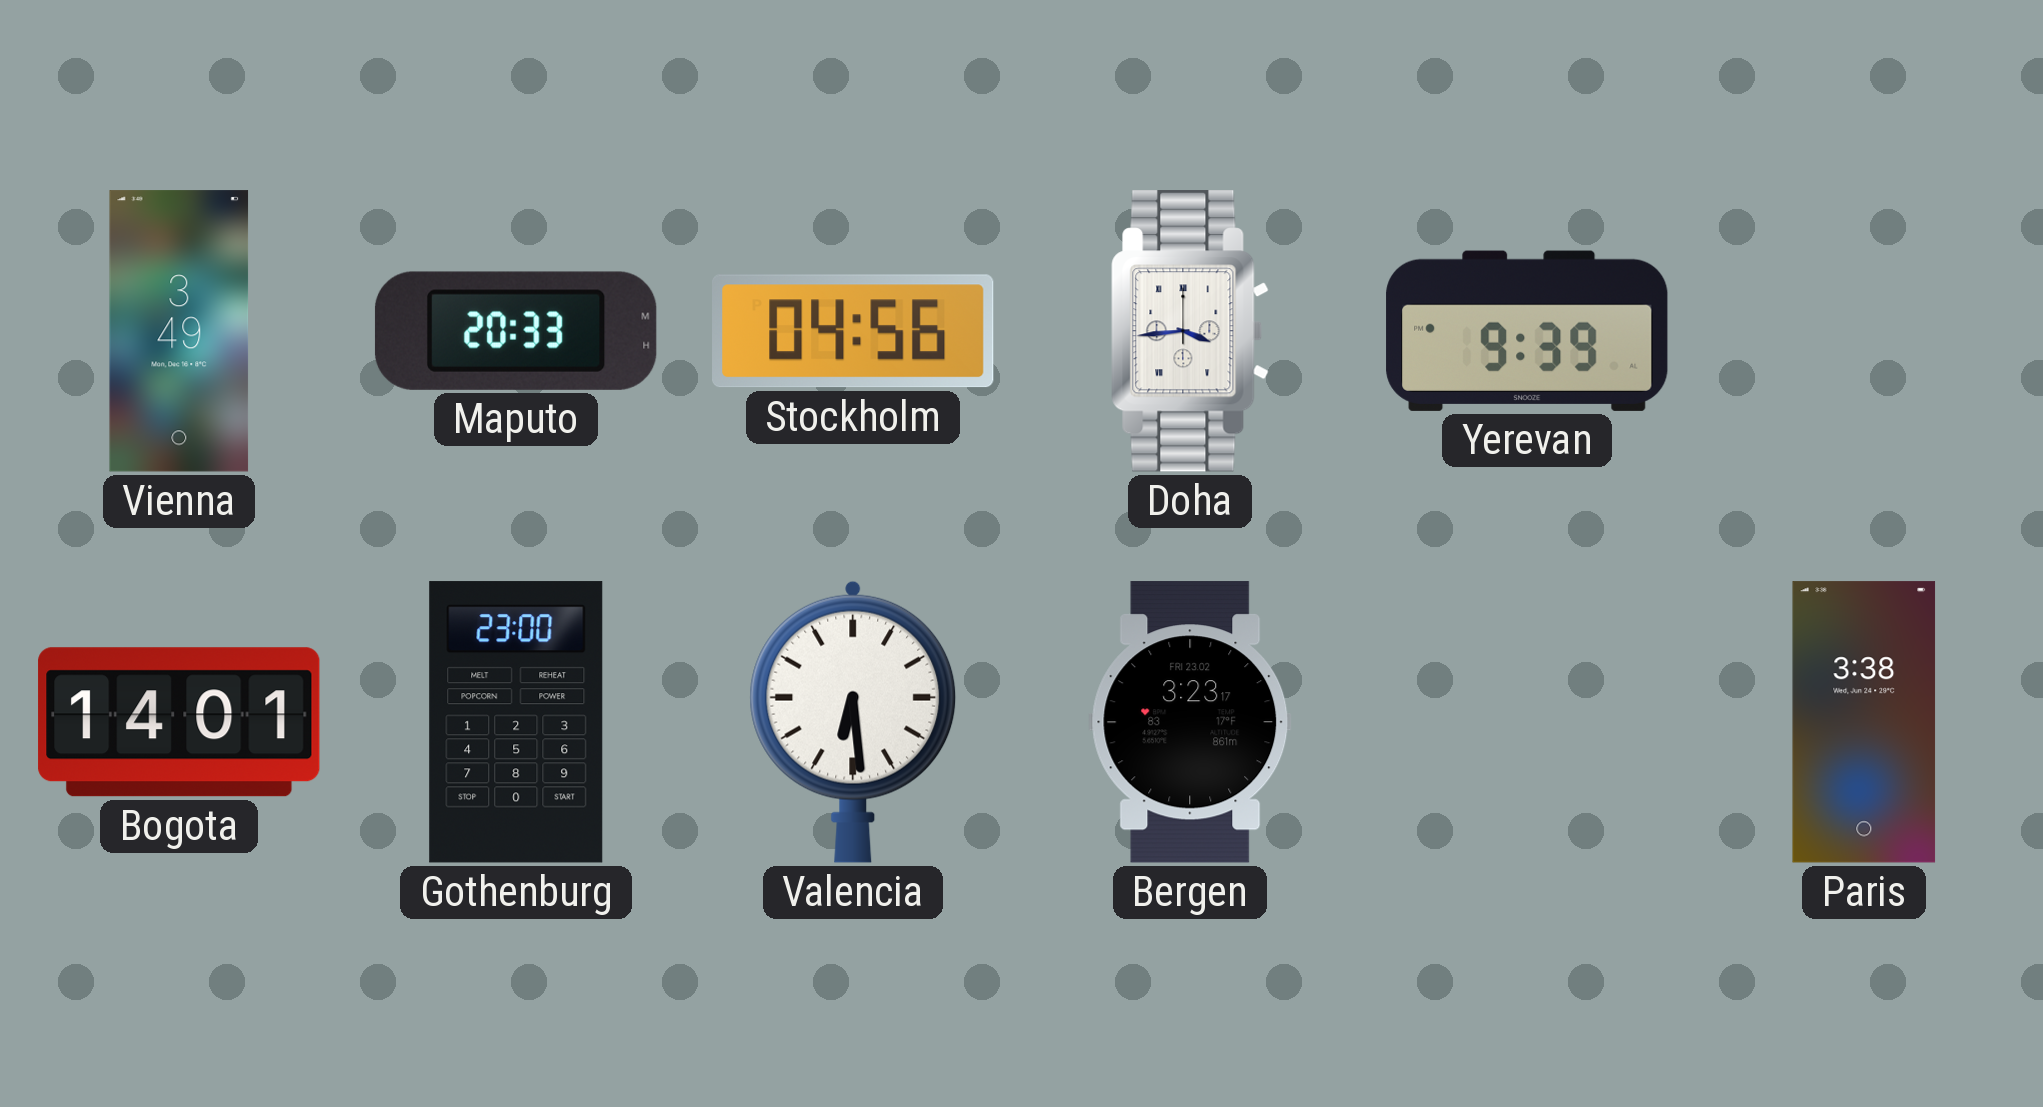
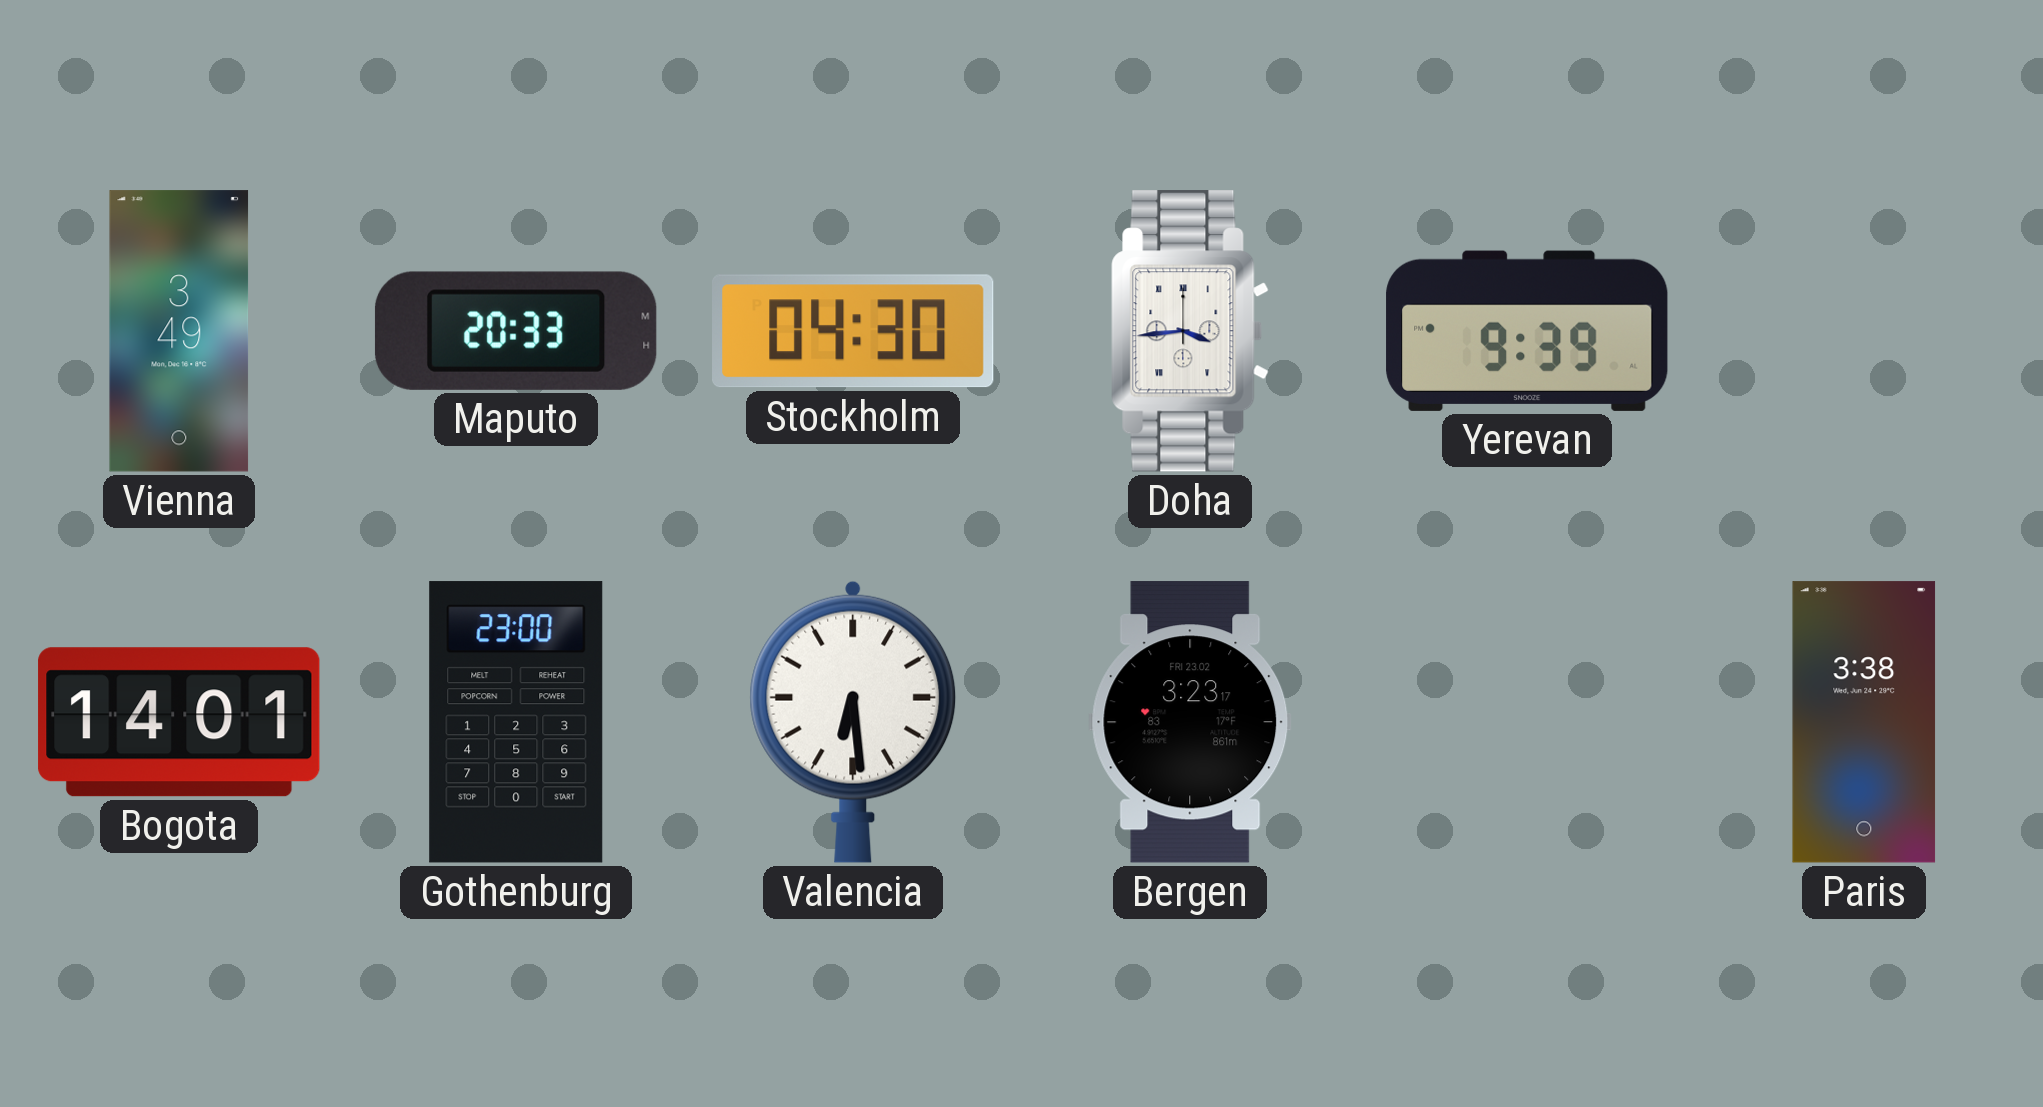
Stockholm: 04:56 -> 04:30
